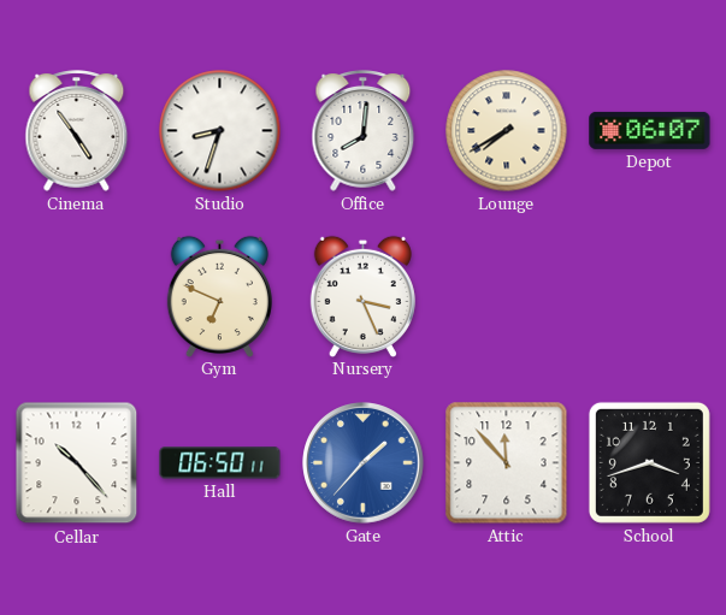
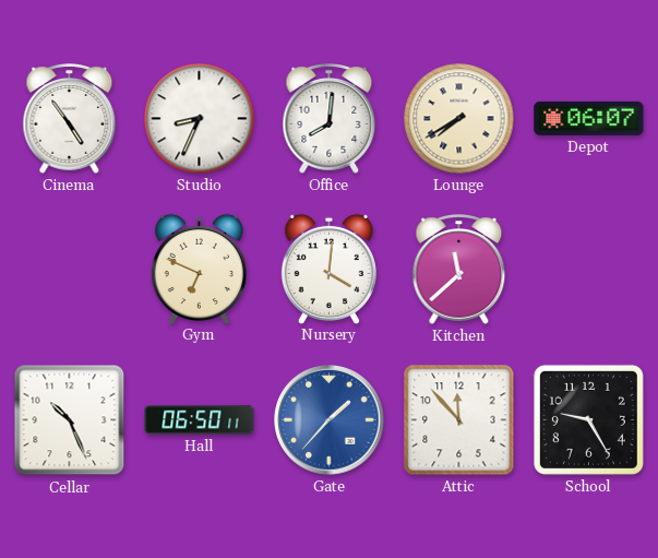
Studio: 8:33 -> 8:34
Nursery: 3:26 -> 4:01
Kitchen: none -> 11:38
Cellar: 10:23 -> 10:26
School: 3:42 -> 9:25
